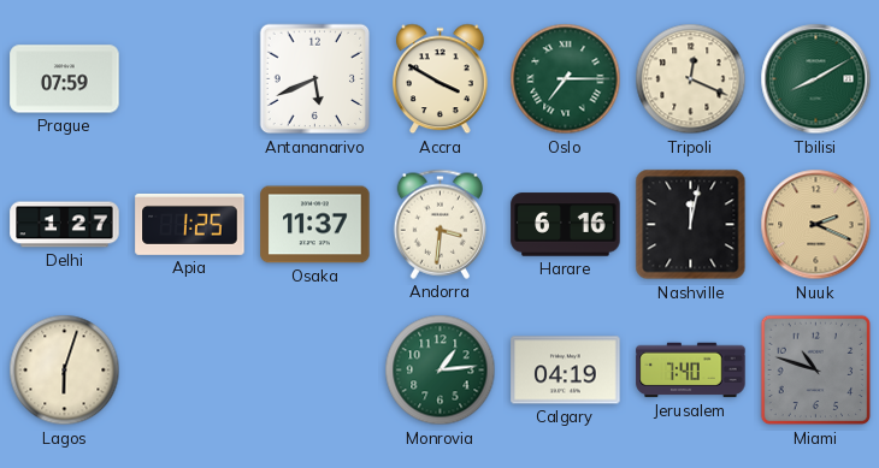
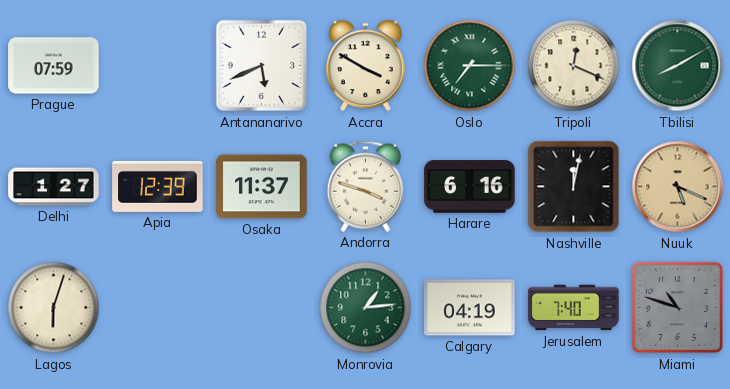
Apia: 1:25 -> 12:39
Andorra: 3:31 -> 3:48
Nuuk: 2:19 -> 5:19
